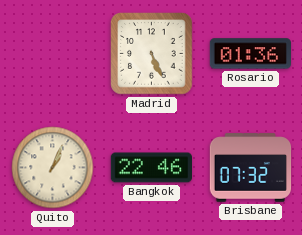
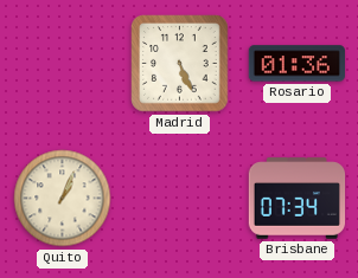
Bangkok: 22:46 -> none
Brisbane: 07:32 -> 07:34
